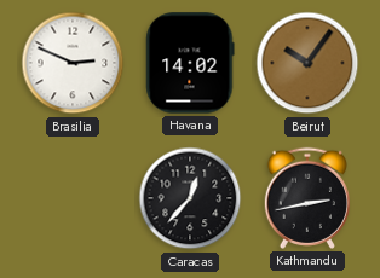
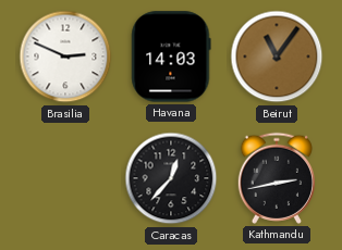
Havana: 14:02 -> 14:03
Beirut: 10:06 -> 11:06
